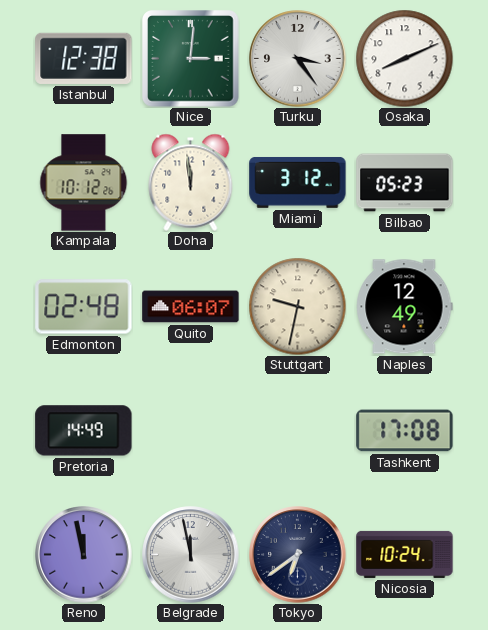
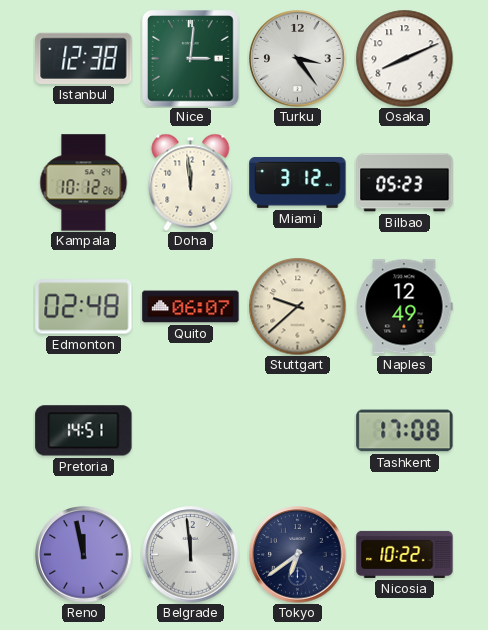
Stuttgart: 9:32 -> 9:38
Pretoria: 14:49 -> 14:51
Belgrade: 11:58 -> 11:59
Nicosia: 10:24 -> 10:22
